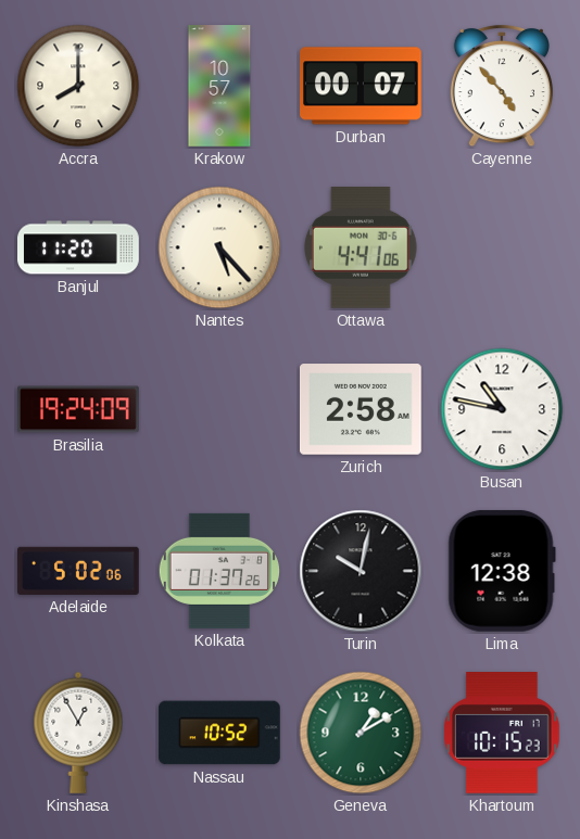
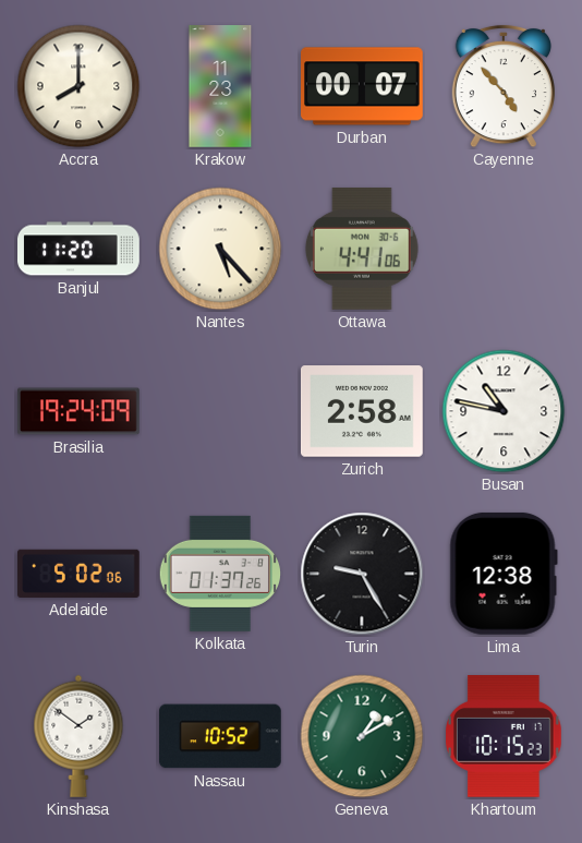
Krakow: 10:57 -> 11:23
Turin: 10:02 -> 9:25
Kinshasa: 12:55 -> 1:51
